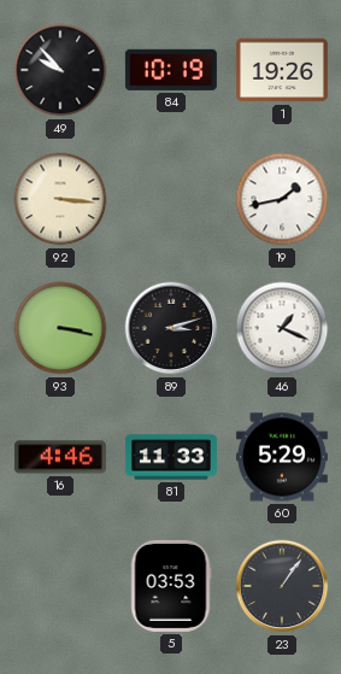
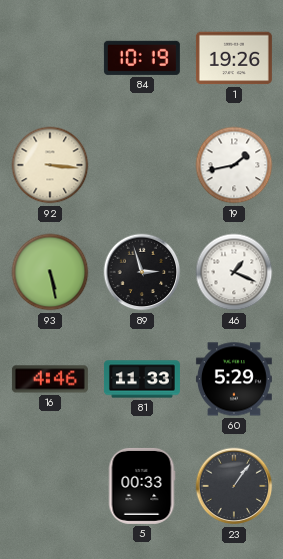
49: 9:53 -> none
93: 3:17 -> 5:28
89: 3:12 -> 2:57
5: 03:53 -> 00:33
